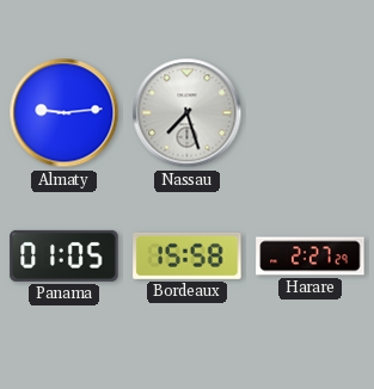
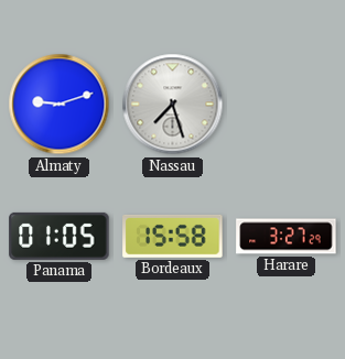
Almaty: 9:14 -> 9:12
Harare: 2:27 -> 3:27
